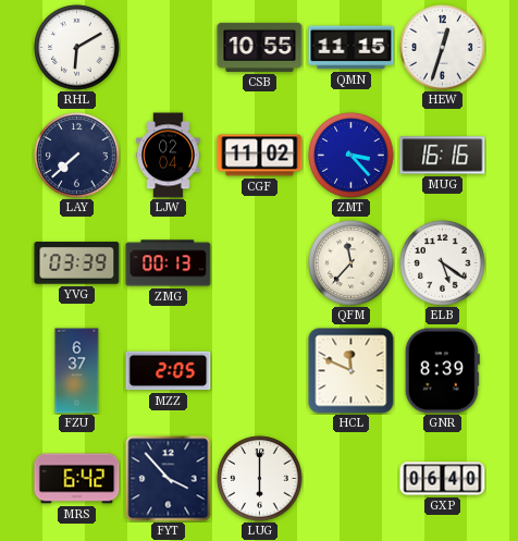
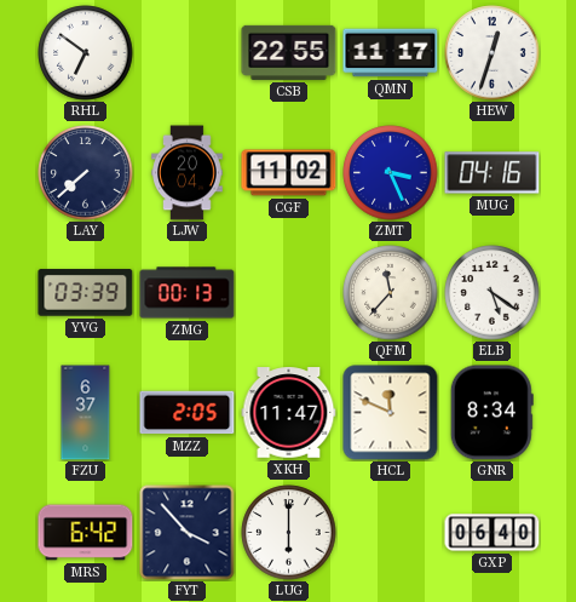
RHL: 6:10 -> 6:51
CSB: 10:55 -> 22:55
QMN: 11:15 -> 11:17
LJW: 02:04 -> 20:04
ZMT: 3:23 -> 3:26
MUG: 16:16 -> 04:16
XKH: none -> 11:47
GNR: 8:39 -> 8:34
